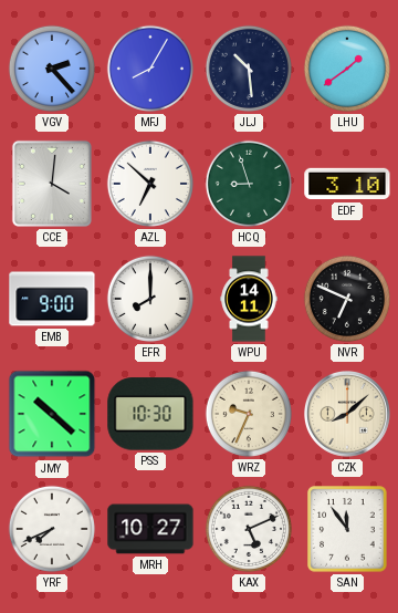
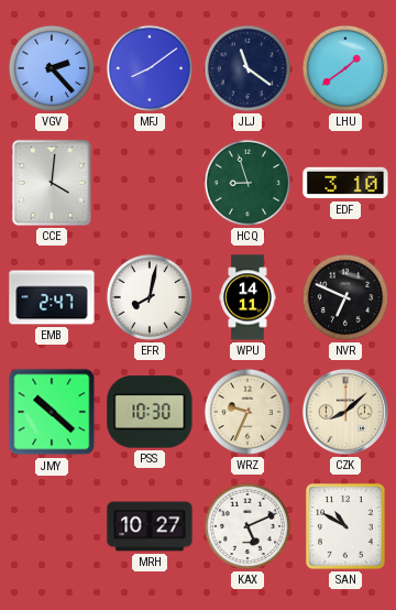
MFJ: 8:05 -> 8:09
JLJ: 10:29 -> 11:21
AZL: 6:52 -> none
EMB: 9:00 -> 2:47
EFR: 8:00 -> 8:02
YRF: 7:41 -> none
SAN: 11:54 -> 10:50
